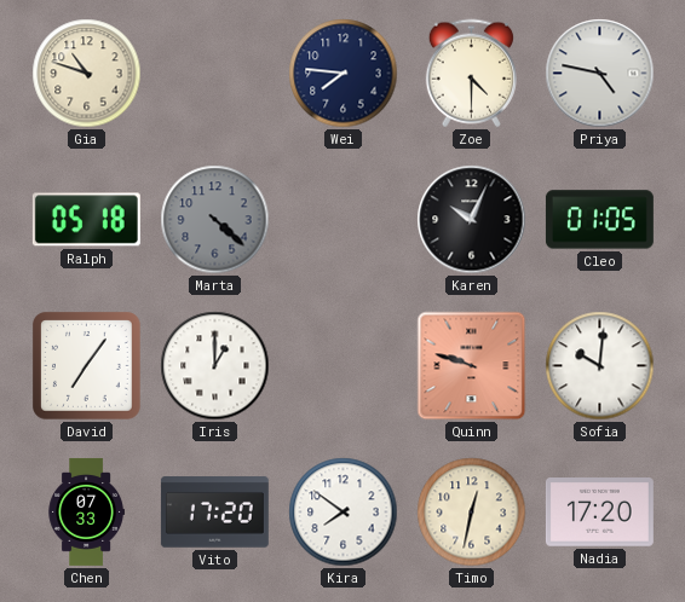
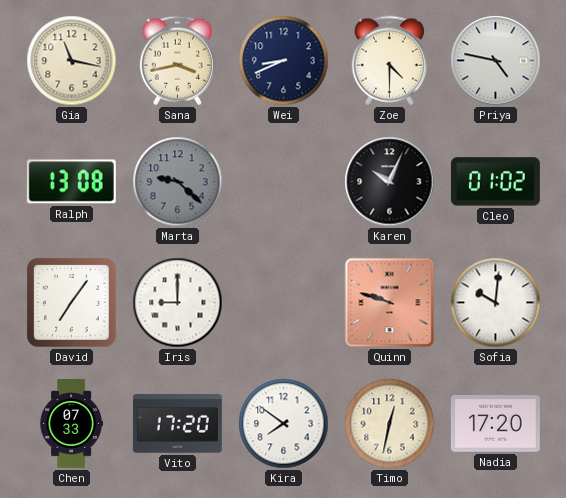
Gia: 10:48 -> 11:17
Sana: none -> 3:43
Wei: 7:46 -> 8:41
Ralph: 05:18 -> 13:08
Marta: 4:22 -> 9:22
Cleo: 01:05 -> 01:02
Iris: 1:00 -> 9:00
